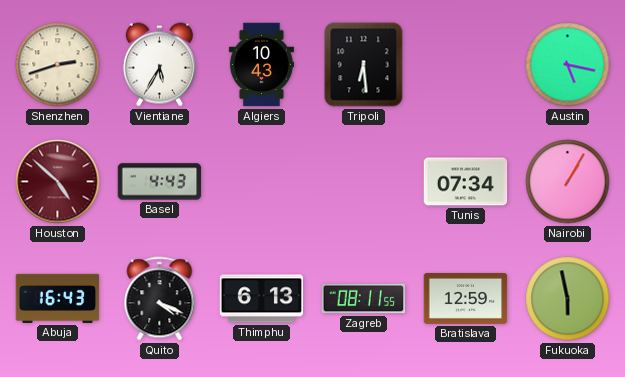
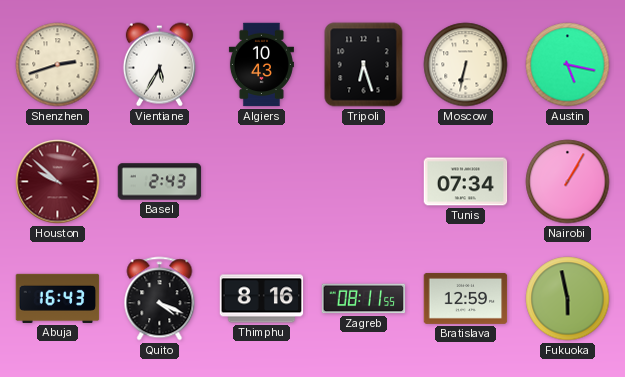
Tripoli: 6:29 -> 6:27
Moscow: none -> 6:32
Houston: 4:52 -> 9:52
Basel: 4:43 -> 2:43
Thimphu: 6:13 -> 8:16
